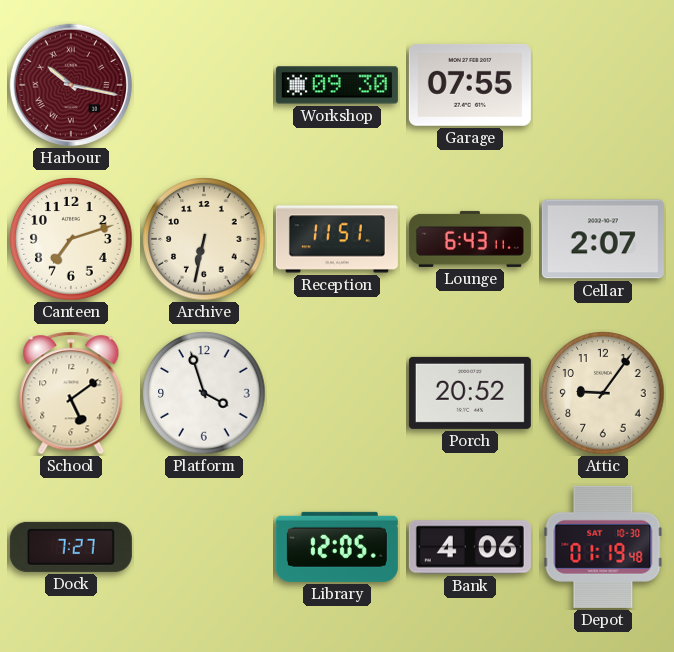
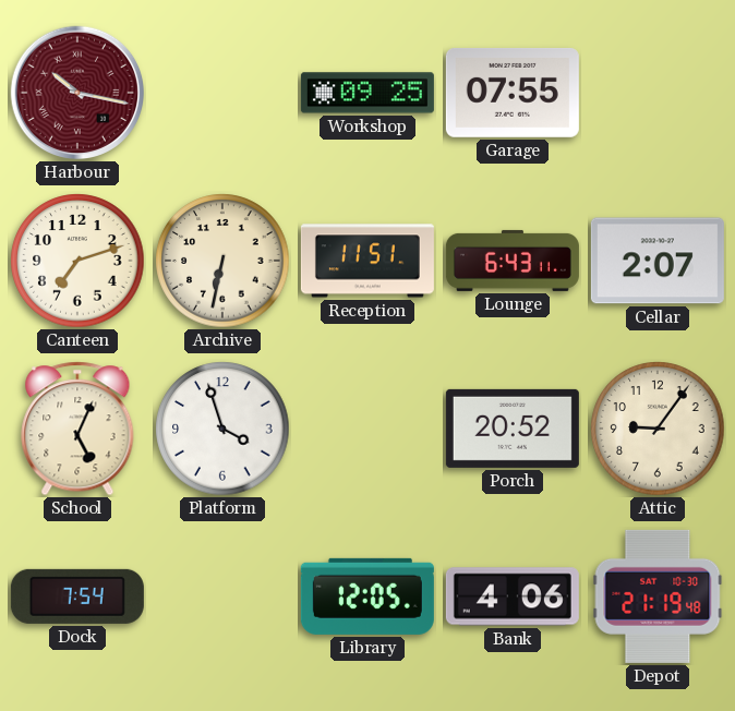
Workshop: 09:30 -> 09:25
School: 5:09 -> 5:04
Dock: 7:27 -> 7:54
Depot: 01:19 -> 21:19
